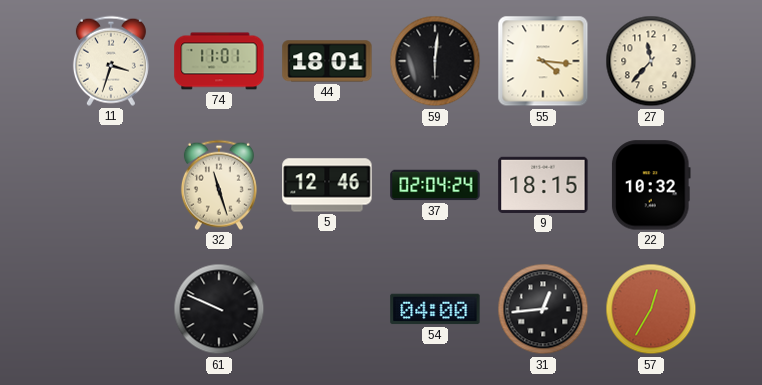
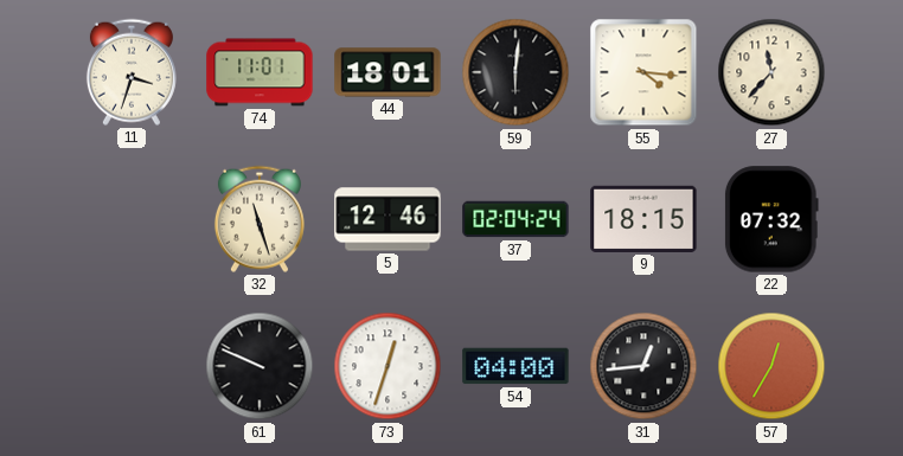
22: 10:32 -> 07:32
73: none -> 12:33
